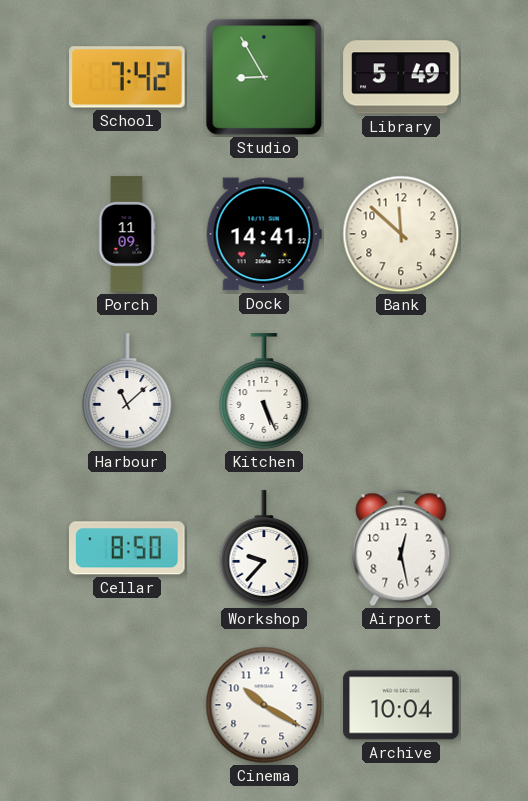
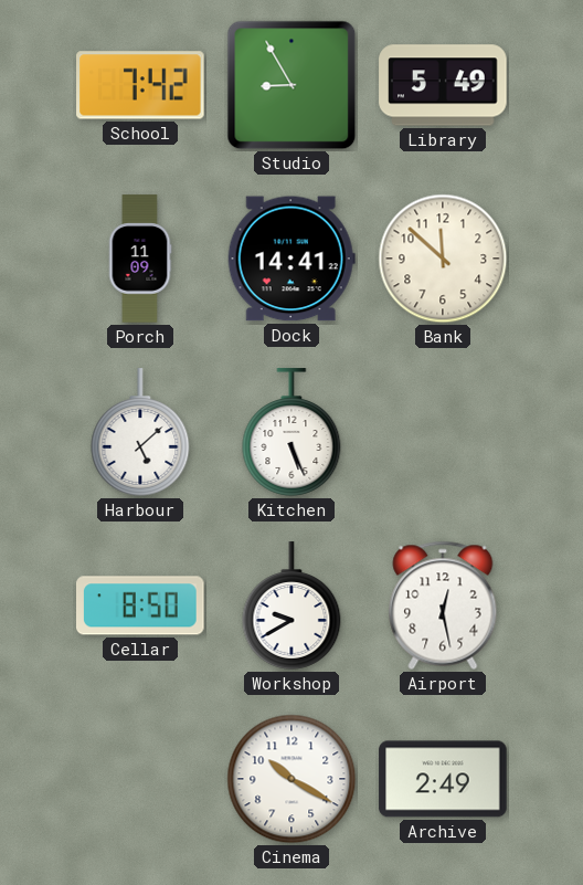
Harbour: 11:08 -> 5:08
Workshop: 9:37 -> 9:40
Archive: 10:04 -> 2:49
